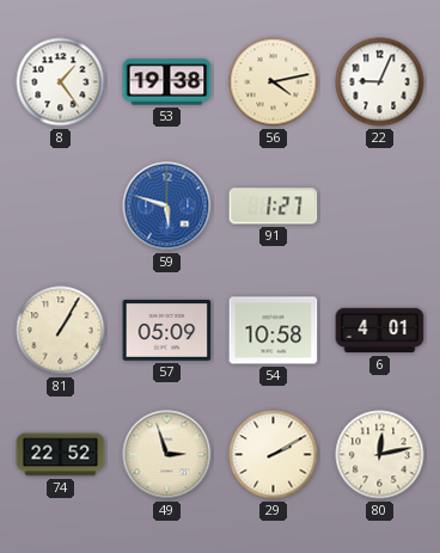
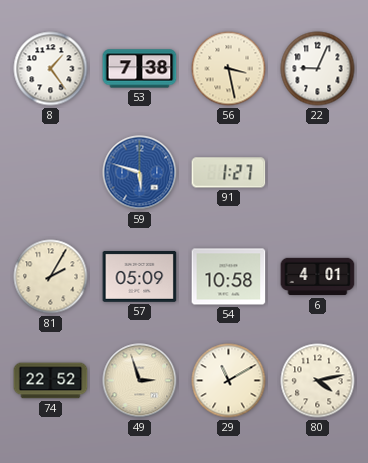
53: 19:38 -> 7:38
56: 4:13 -> 3:28
81: 1:05 -> 2:05
29: 2:10 -> 11:10
80: 12:13 -> 4:13
